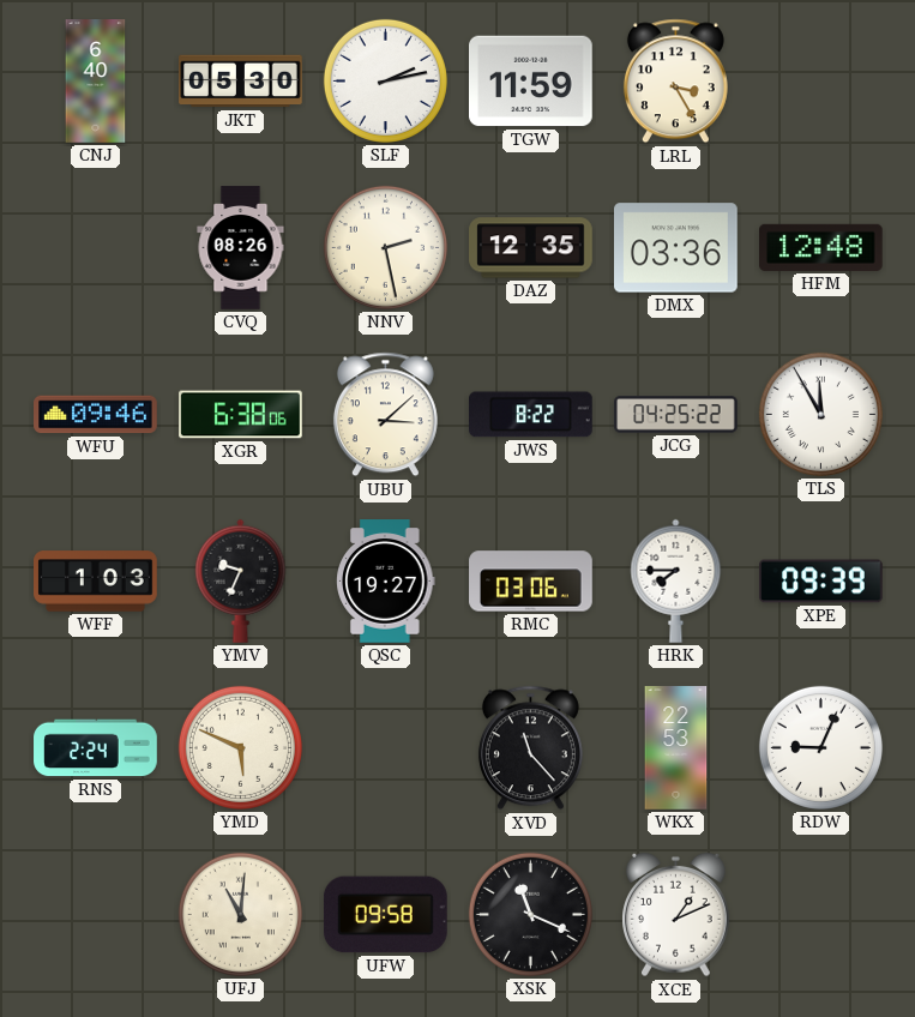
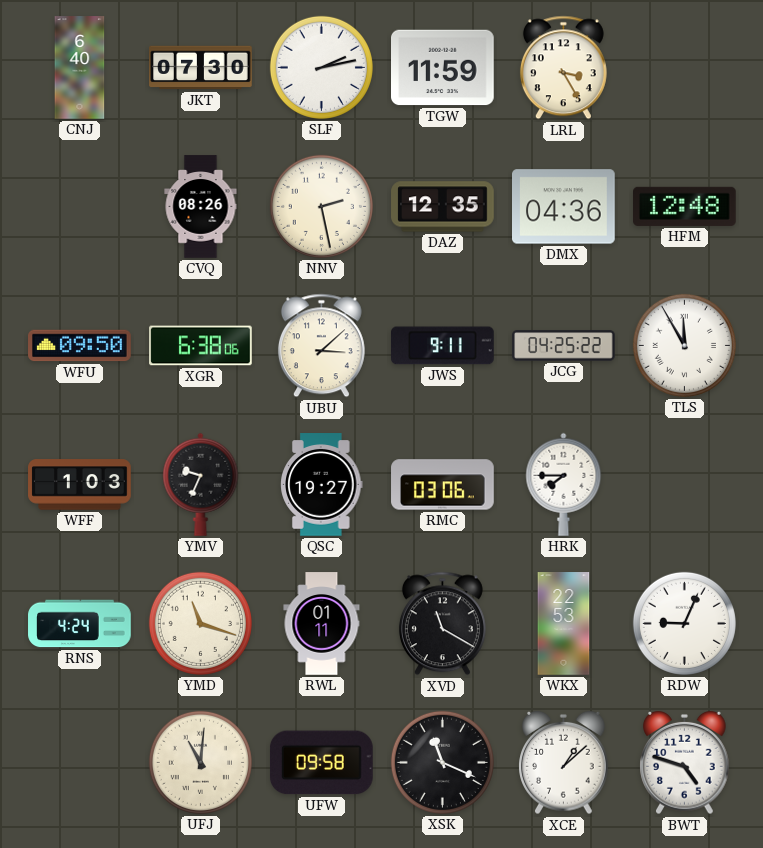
JKT: 05:30 -> 07:30
DMX: 03:36 -> 04:36
WFU: 09:46 -> 09:50
JWS: 8:22 -> 9:11
XPE: 09:39 -> none
RNS: 2:24 -> 4:24
YMD: 5:49 -> 11:18
RWL: none -> 01:11
XVD: 11:23 -> 11:20
XCE: 1:11 -> 1:08
BWT: none -> 4:48
